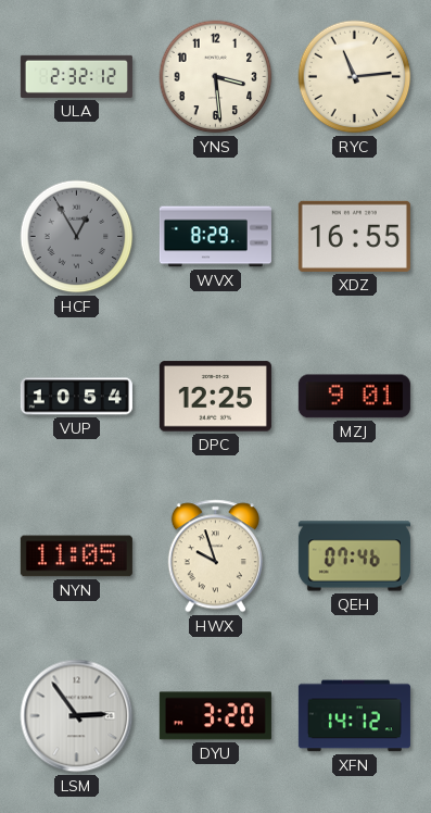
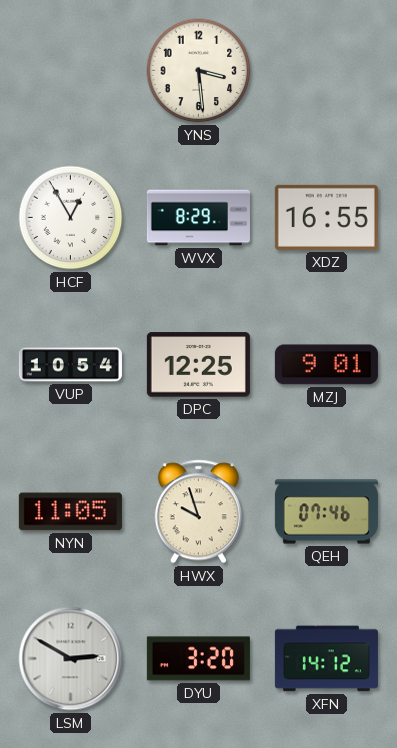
ULA: 2:32 -> none
RYC: 11:14 -> none
HCF dial: grey -> white
LSM: 2:54 -> 2:50
